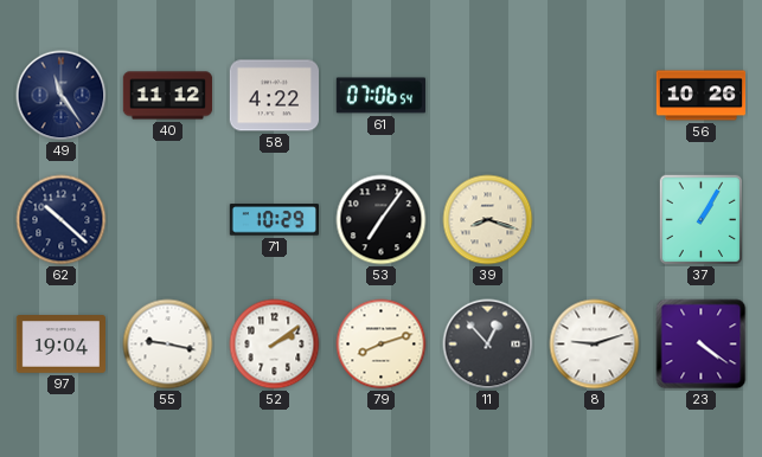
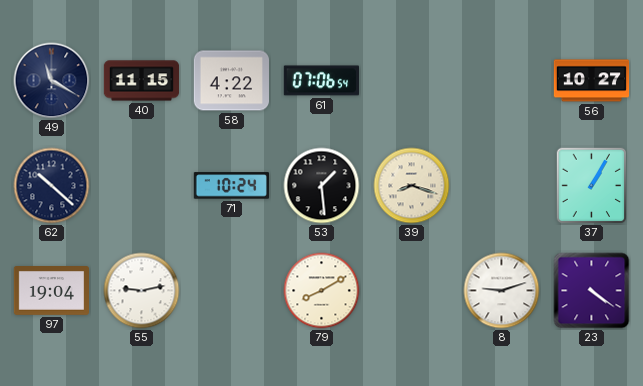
49: 11:24 -> 11:20
40: 11:12 -> 11:15
56: 10:26 -> 10:27
71: 10:29 -> 10:24
53: 7:06 -> 1:29
55: 9:17 -> 9:13
52: 2:09 -> none
79: 8:12 -> 8:10
11: 12:53 -> none
